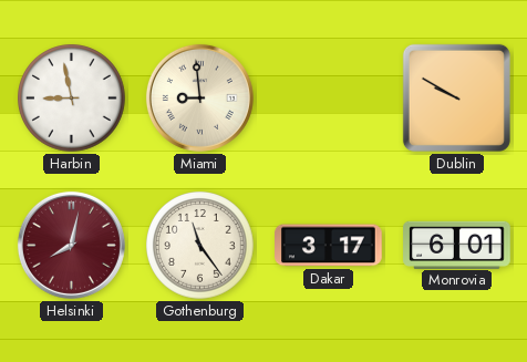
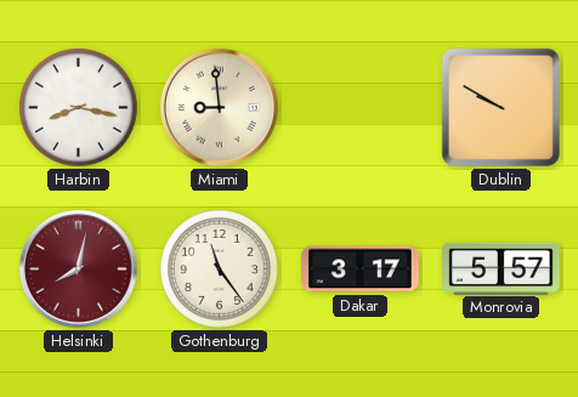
Harbin: 8:58 -> 8:17
Monrovia: 6:01 -> 5:57
